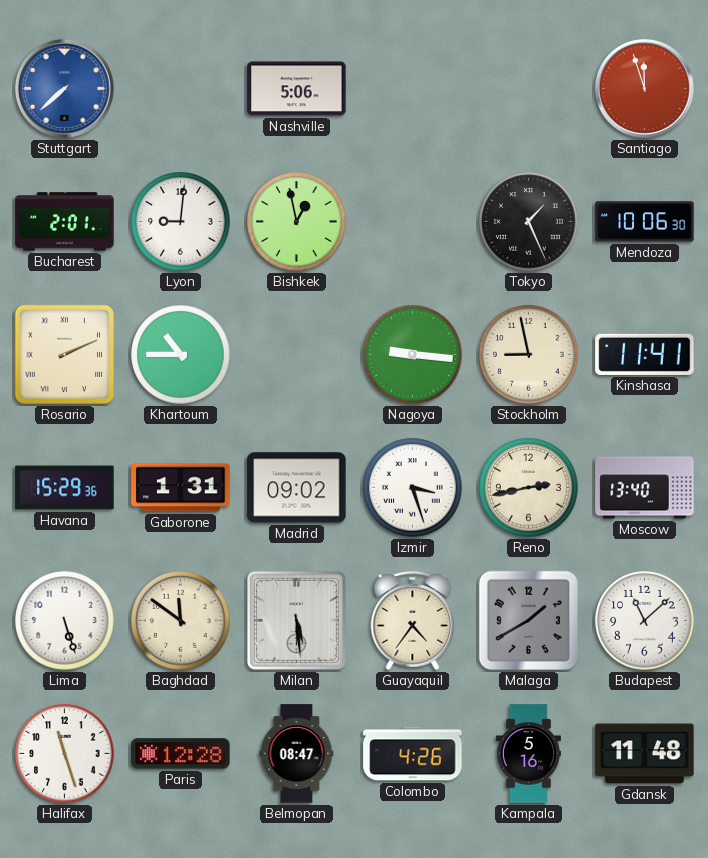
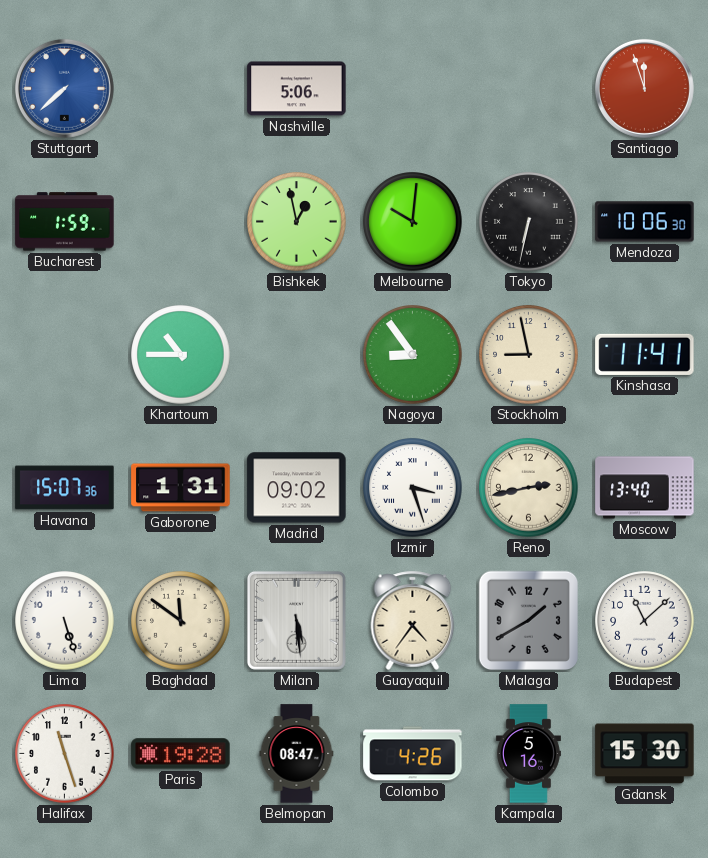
Bucharest: 2:01 -> 1:59
Lyon: 9:01 -> none
Melbourne: none -> 10:01
Tokyo: 1:26 -> 6:32
Rosario: 2:11 -> none
Nagoya: 9:16 -> 8:54
Havana: 15:29 -> 15:07
Paris: 12:28 -> 19:28
Gdansk: 11:48 -> 15:30
